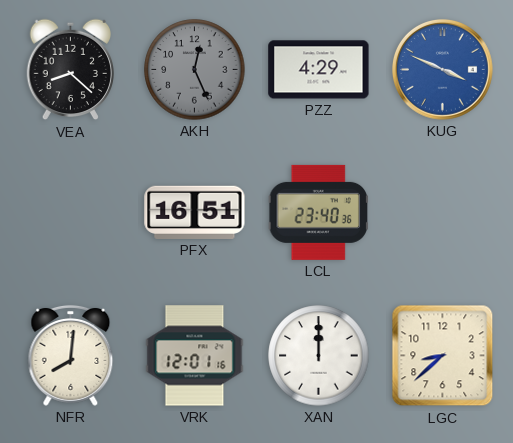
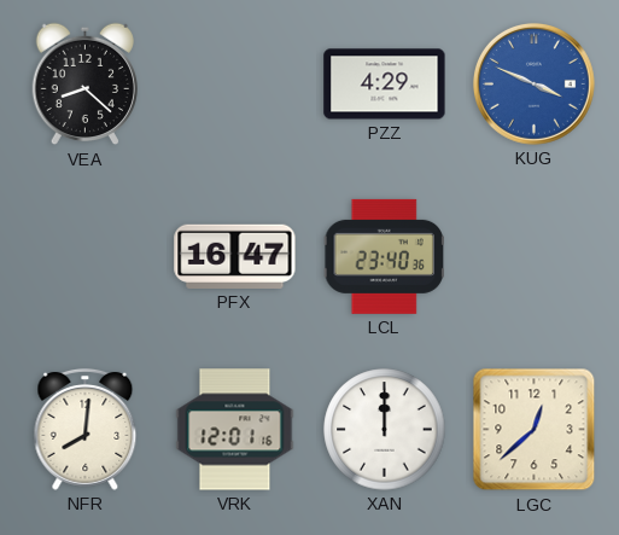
AKH: 12:26 -> none
PFX: 16:51 -> 16:47
LGC: 8:38 -> 12:38
